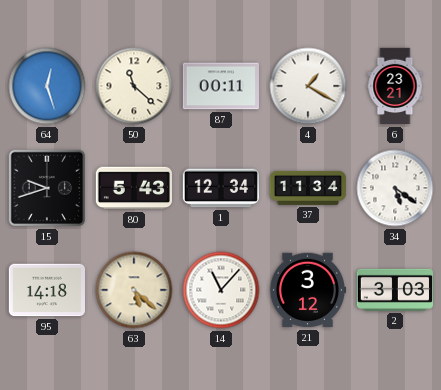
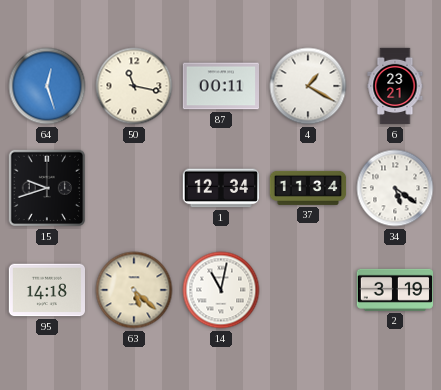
50: 11:22 -> 11:17
80: 5:43 -> none
14: 11:07 -> 11:02
21: 3:12 -> none
2: 3:03 -> 3:19
